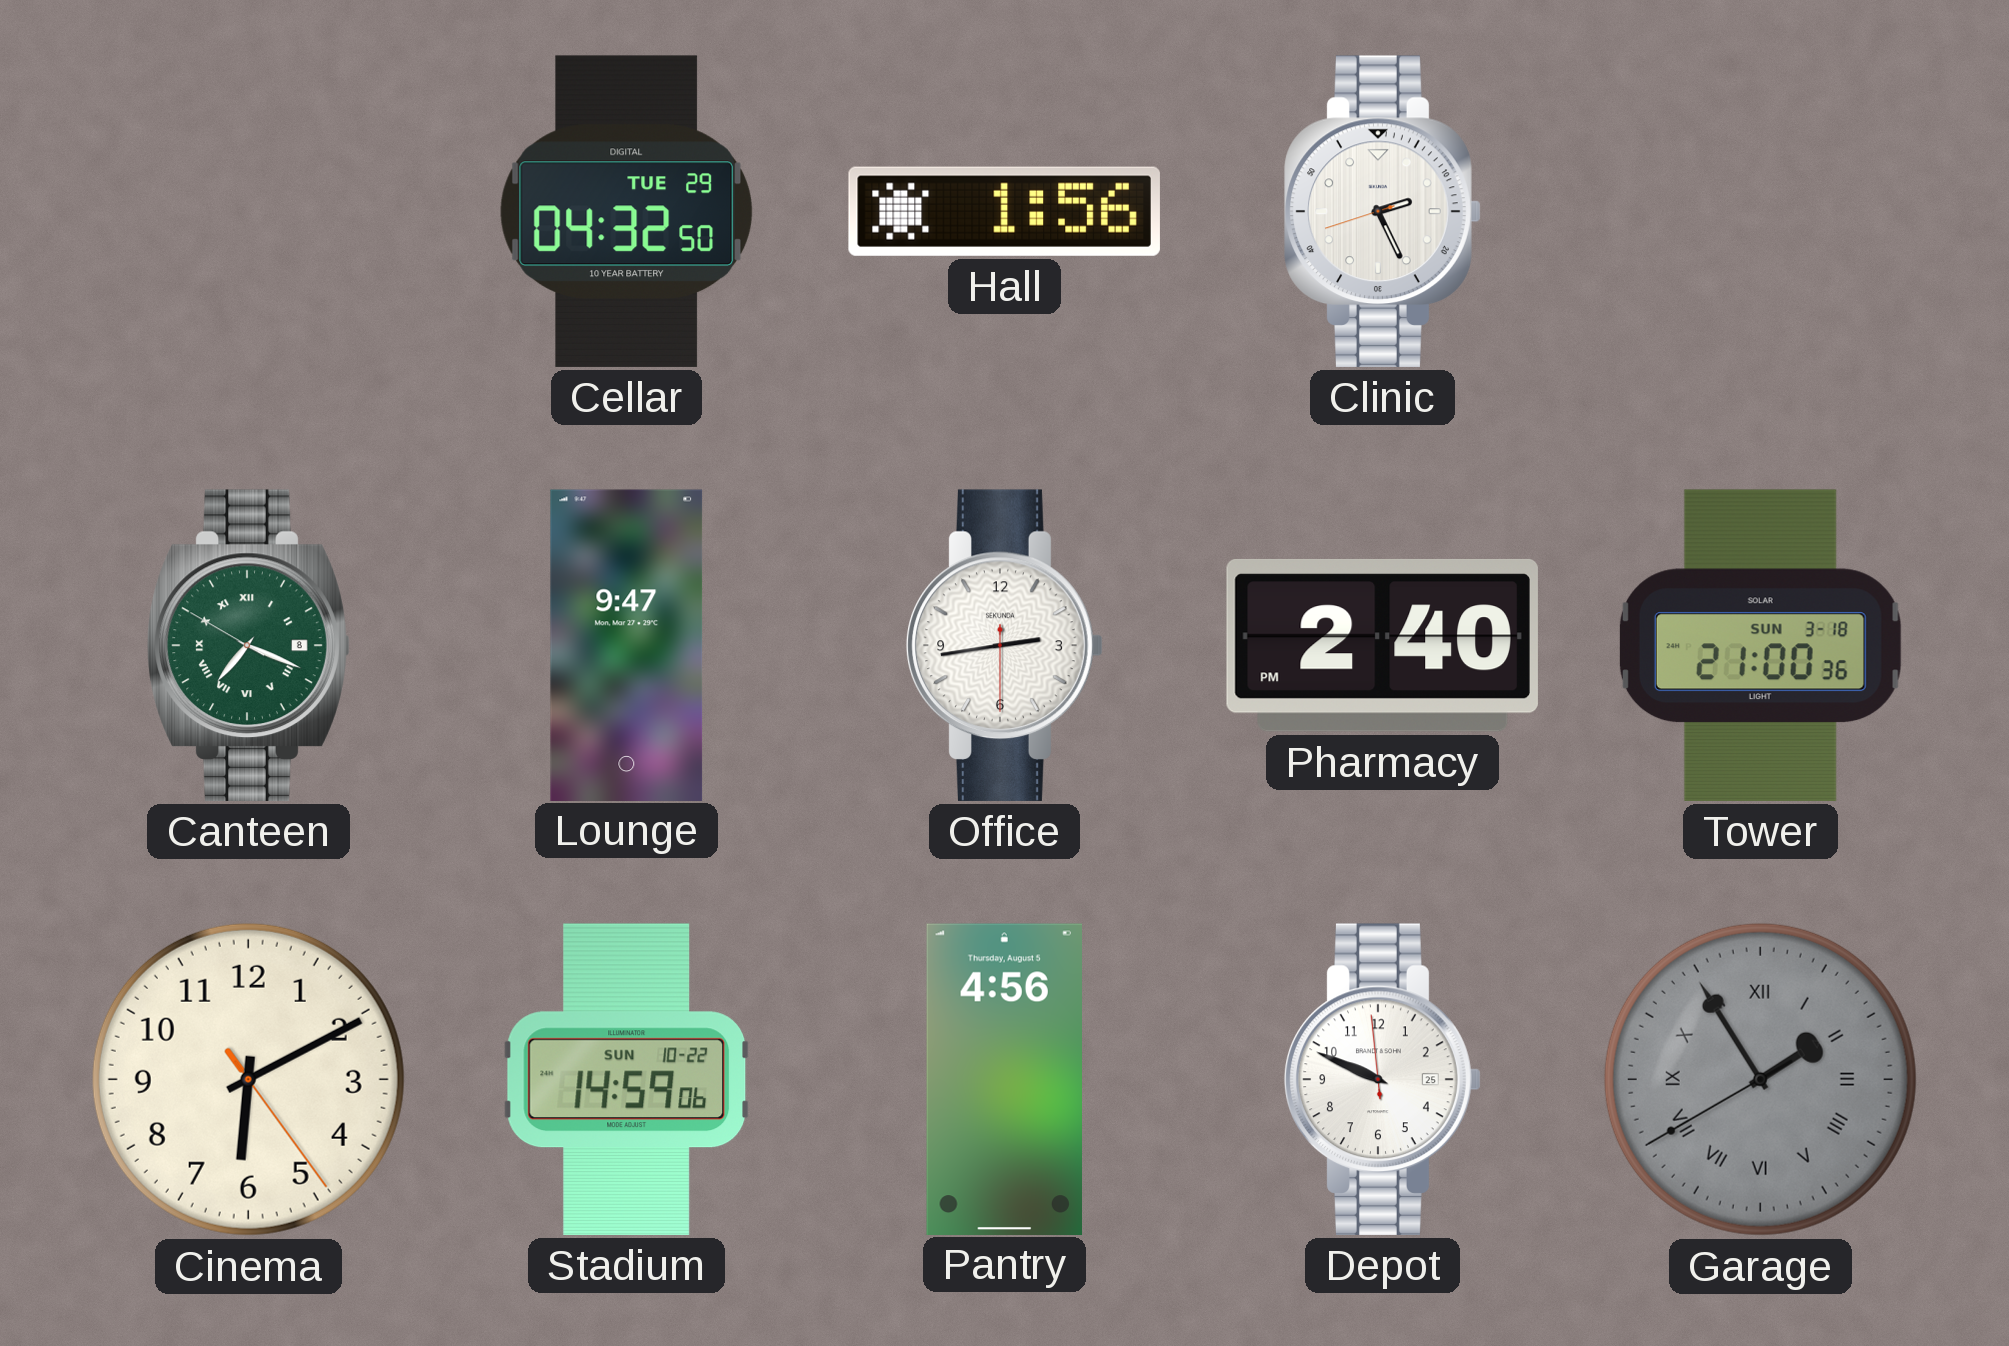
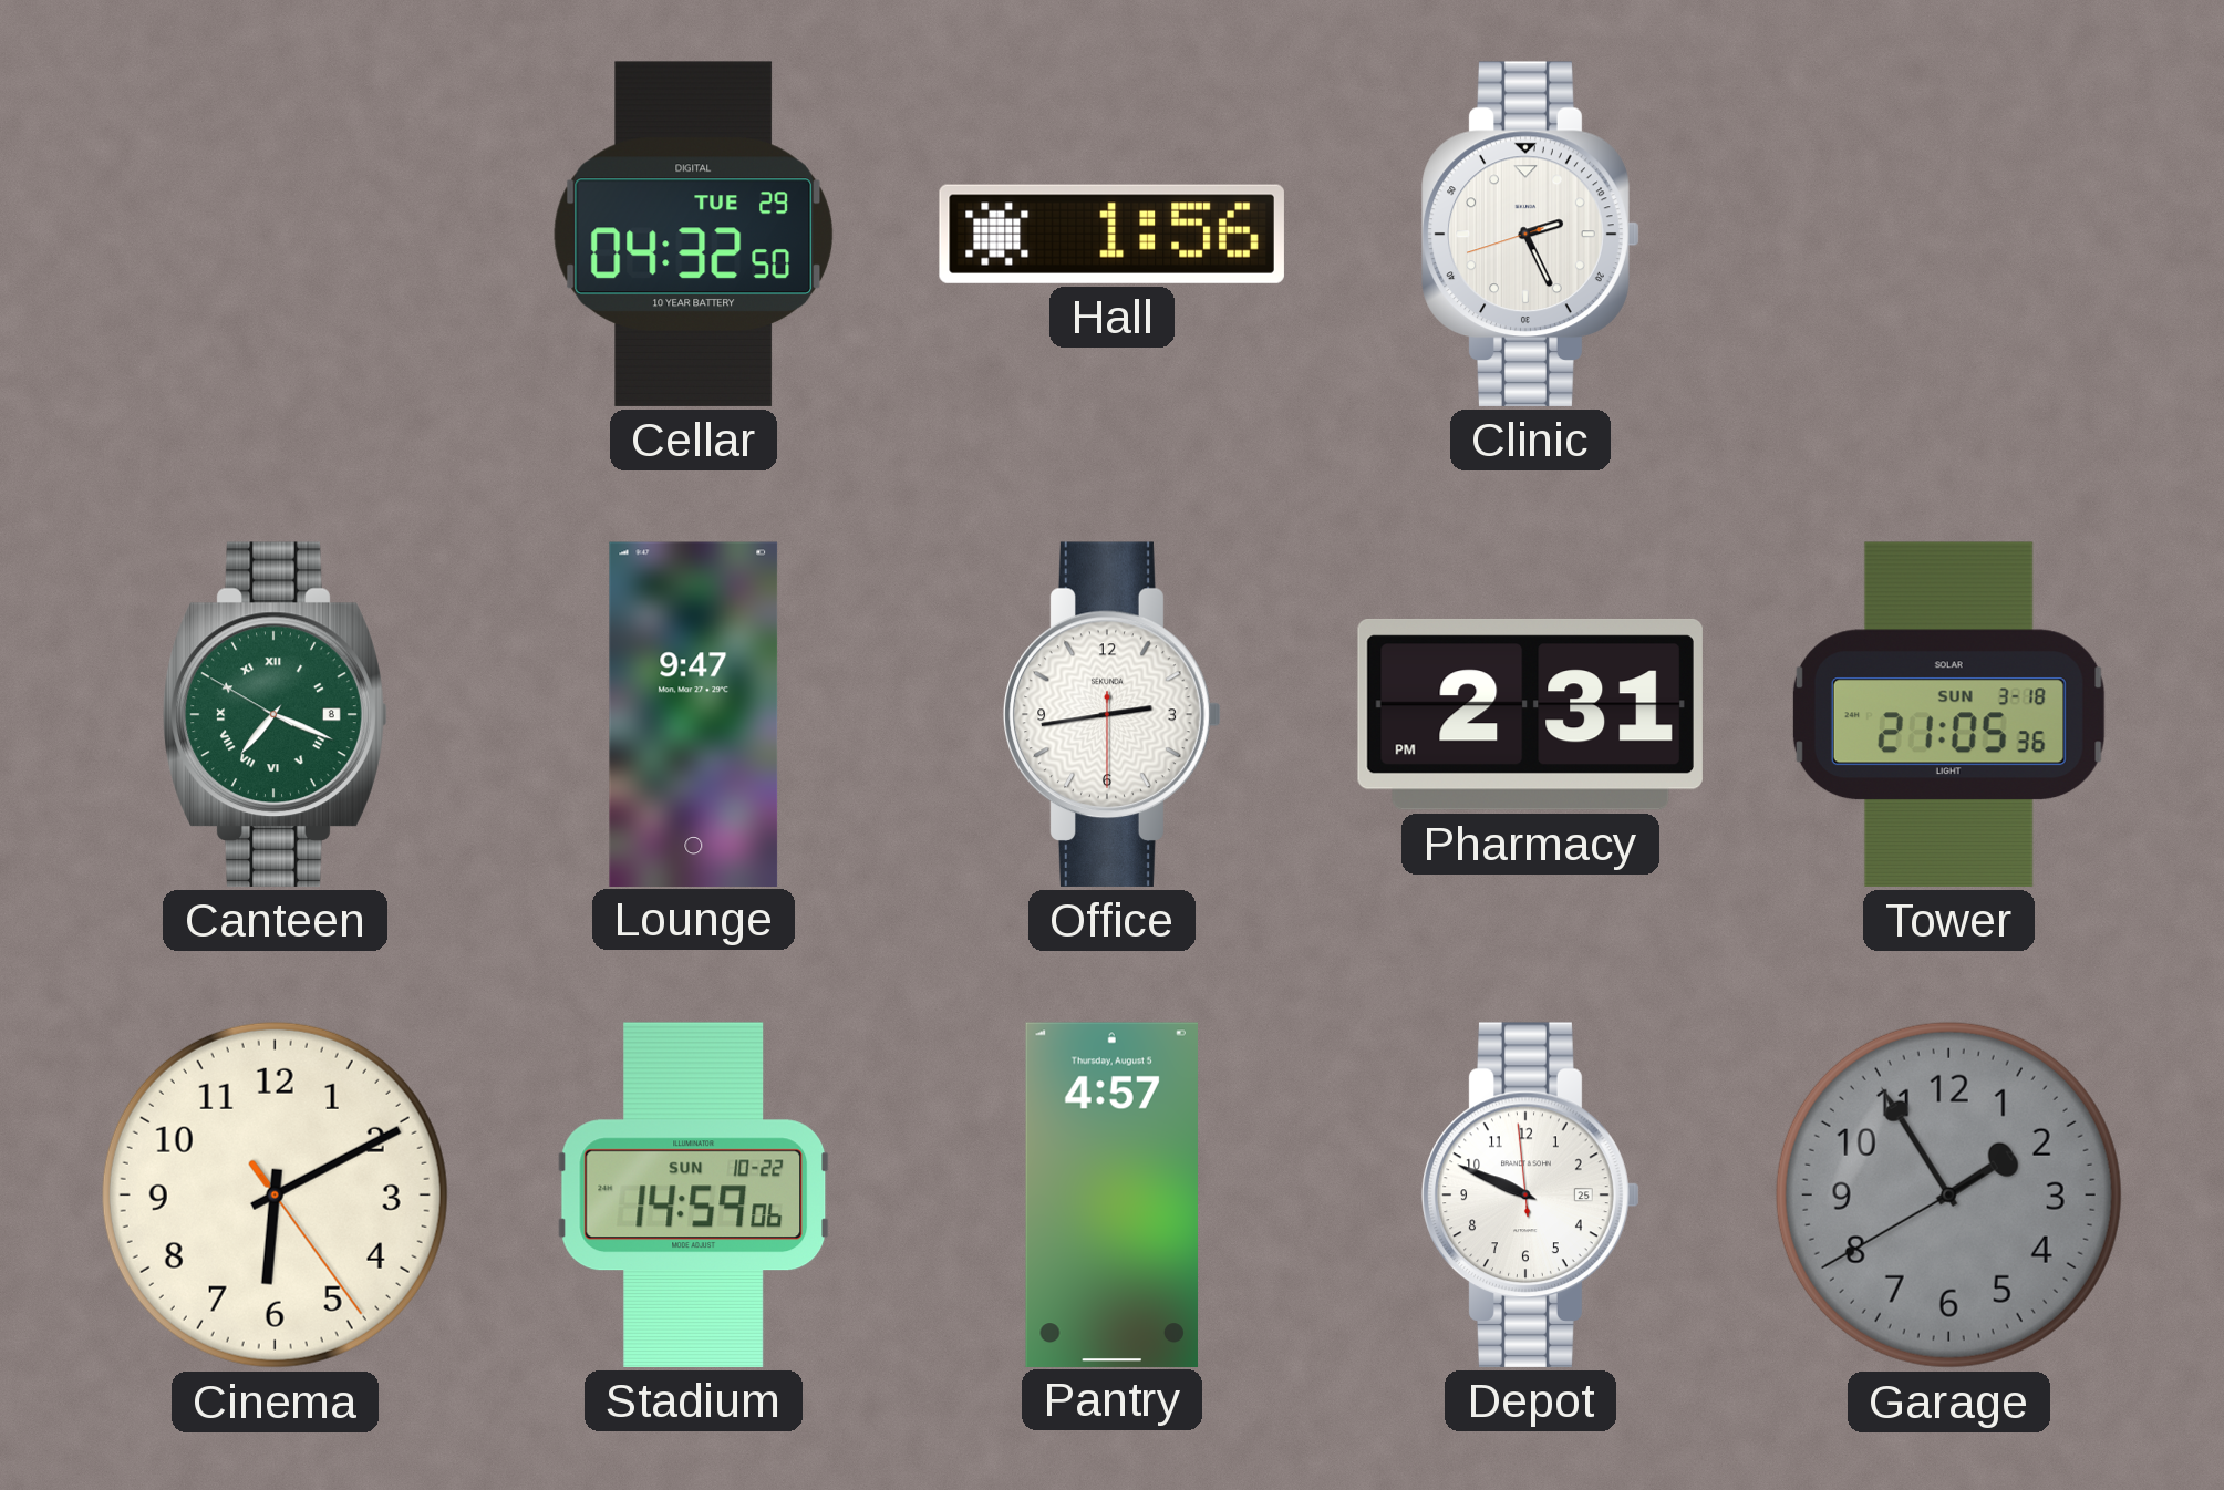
Pharmacy: 2:40 -> 2:31
Tower: 21:00 -> 21:05
Pantry: 4:56 -> 4:57
Garage numerals: Roman -> Arabic
